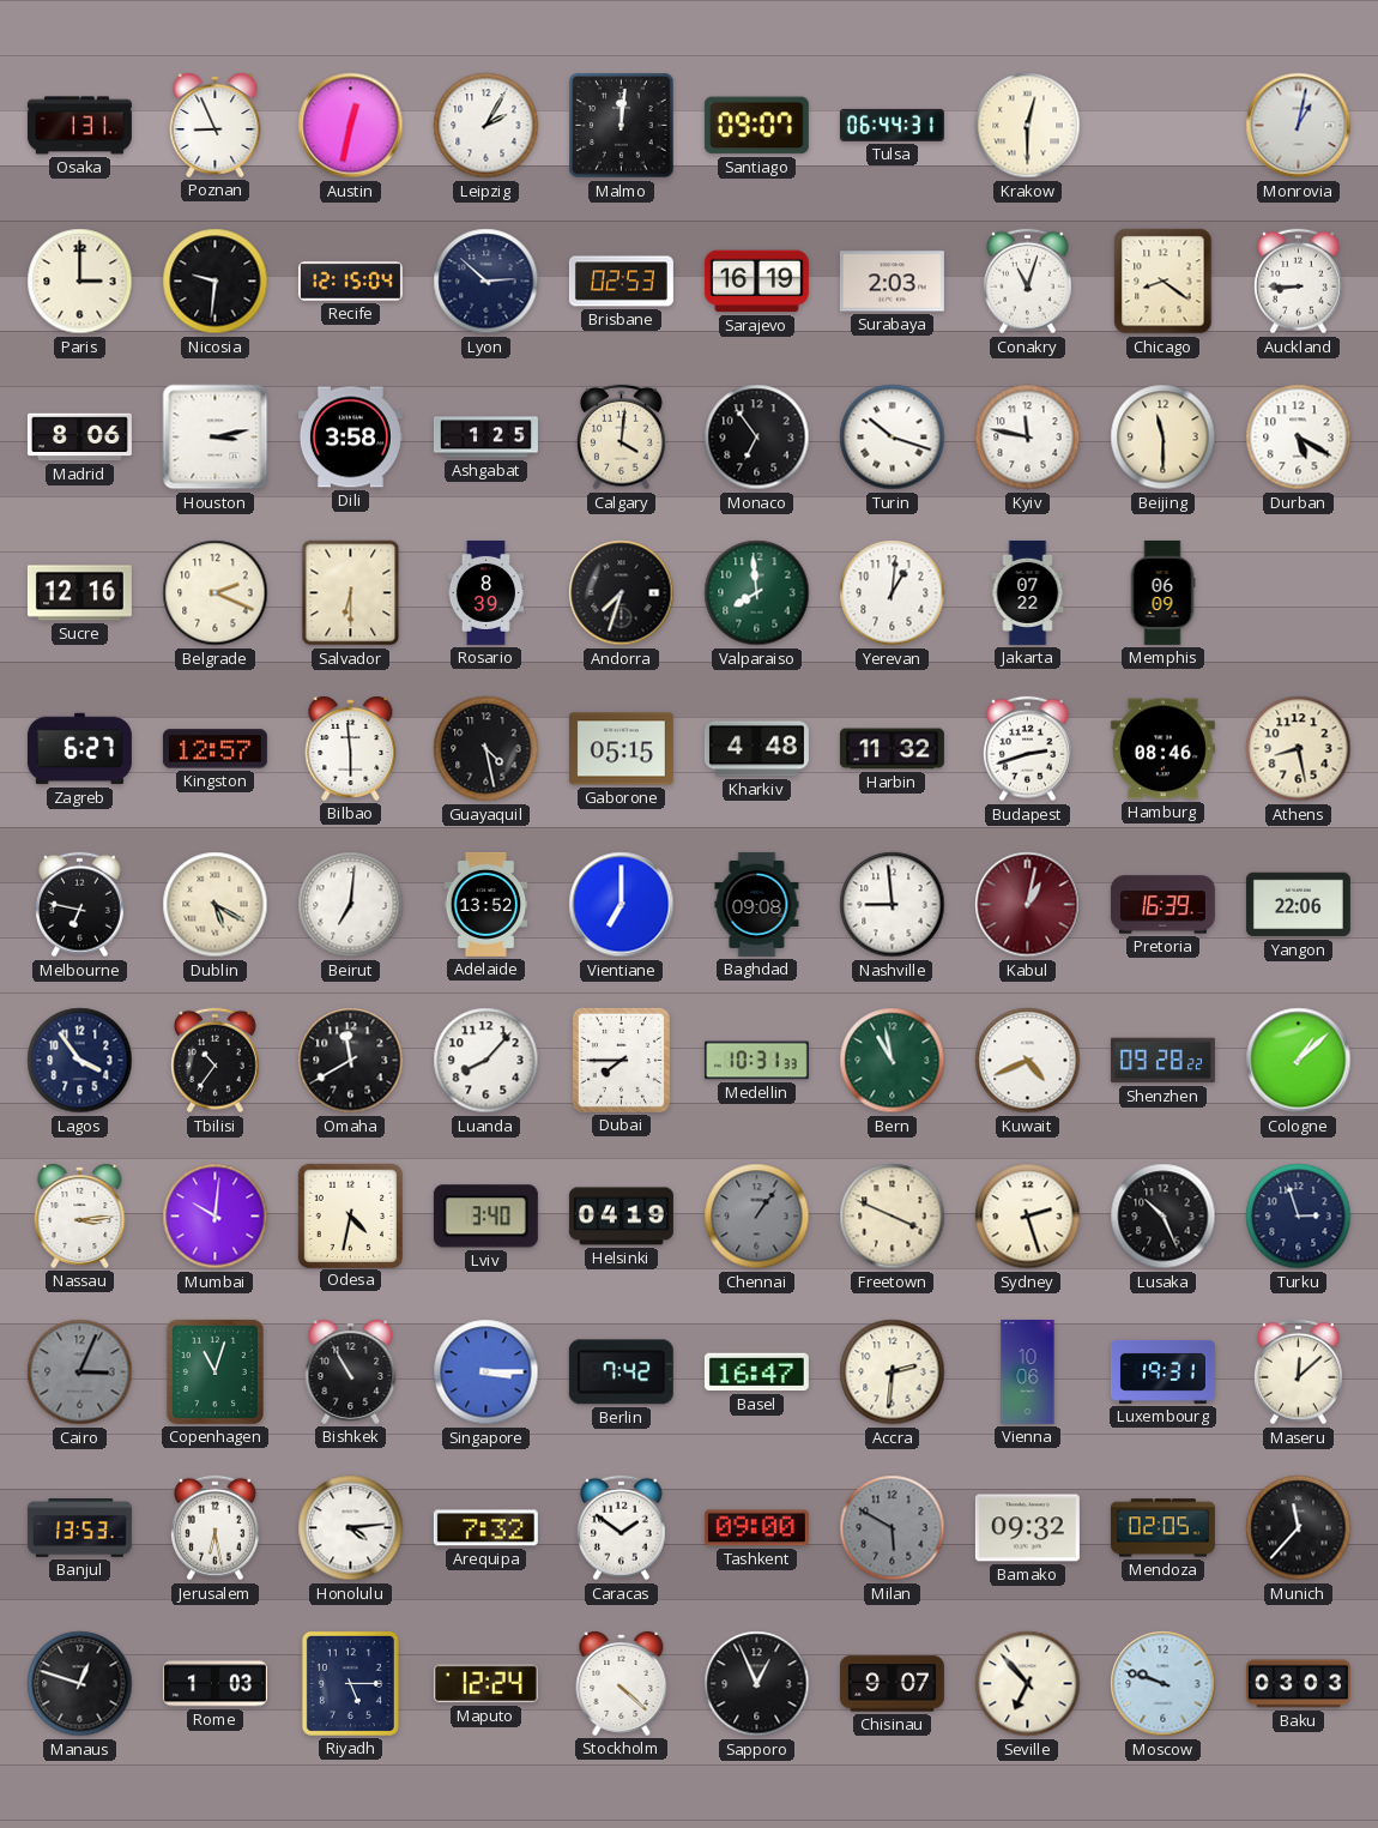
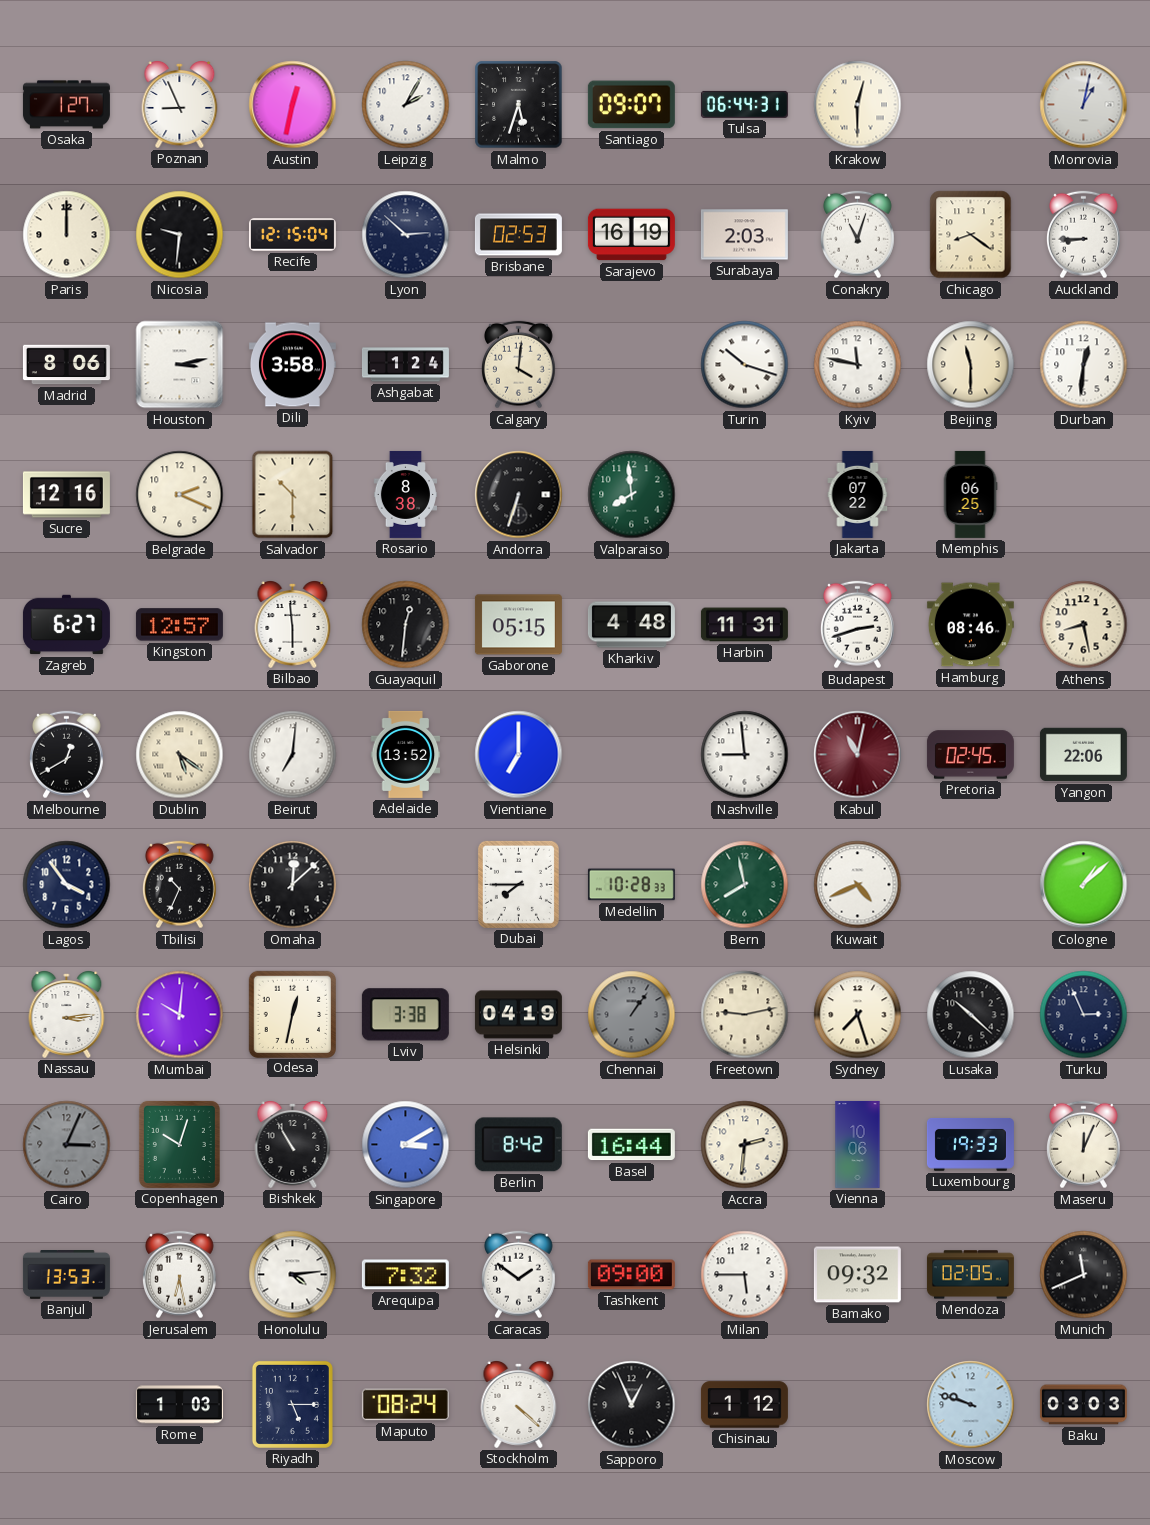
Osaka: 1:31 -> 1:27
Malmo: 12:01 -> 5:33
Paris: 3:00 -> 12:00
Ashgabat: 1:25 -> 1:24
Monaco: 6:54 -> none
Durban: 5:20 -> 12:31
Salvador: 6:30 -> 10:30
Rosario: 8:39 -> 8:38
Andorra: 7:33 -> 6:33
Yerevan: 1:01 -> none
Memphis: 06:09 -> 06:25
Guayaquil: 4:28 -> 12:31
Harbin: 11:32 -> 11:31
Melbourne: 6:47 -> 12:40
Dublin: 5:20 -> 5:21
Baghdad: 09:08 -> none
Kabul: 1:02 -> 11:02
Pretoria: 16:39 -> 02:45
Tbilisi: 10:36 -> 10:34
Omaha: 11:40 -> 12:08
Luanda: 8:07 -> none
Medellin: 10:31 -> 10:28
Bern: 10:58 -> 7:58
Shenzhen: 09:28 -> none
Odesa: 4:32 -> 12:32
Lviv: 3:40 -> 3:38
Freetown: 3:49 -> 9:13
Sydney: 2:27 -> 7:27
Lusaka: 10:26 -> 10:22
Turku: 2:57 -> 2:56
Copenhagen: 11:03 -> 10:03
Singapore: 3:15 -> 3:10
Berlin: 7:42 -> 8:42
Basel: 16:47 -> 16:44
Luxembourg: 19:31 -> 19:33
Maseru: 12:08 -> 12:04
Milan: 5:50 -> 5:45
Milan dial: grey -> white
Munich: 11:37 -> 11:41
Manaus: 12:48 -> none
Maputo: 12:24 -> 08:24
Chisinau: 9:07 -> 1:12
Seville: 6:53 -> none
